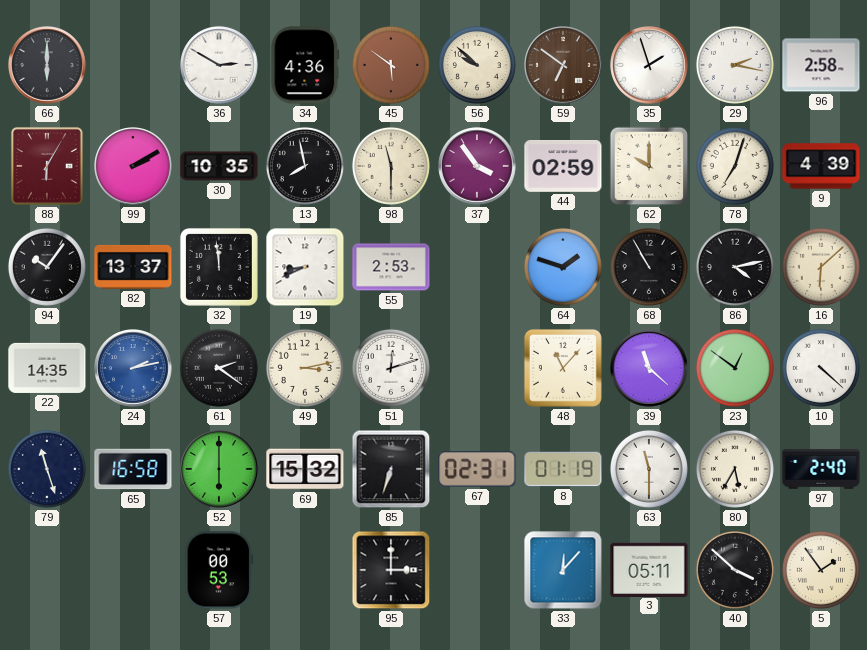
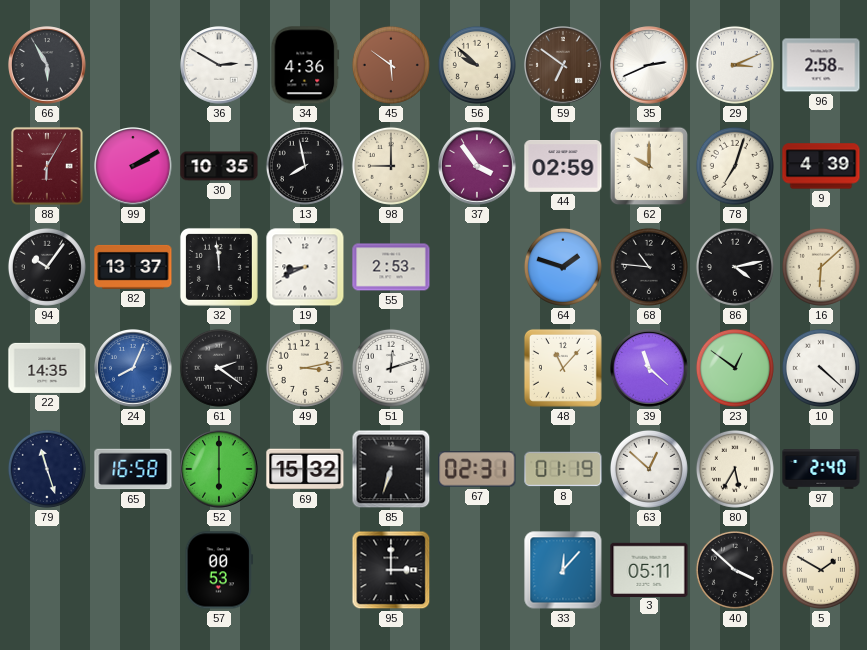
66: 6:00 -> 5:55
35: 1:57 -> 2:41
29: 2:17 -> 3:11
98: 11:30 -> 9:00
68: 10:55 -> 10:46
24: 2:13 -> 8:04
63: 11:30 -> 12:52
5: 1:54 -> 1:50
